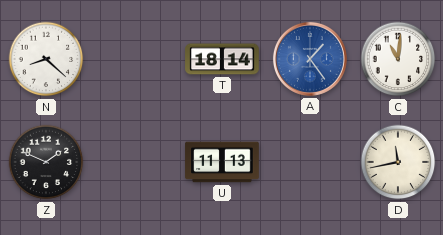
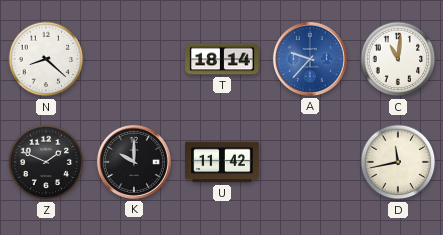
A: 1:24 -> 9:37
K: none -> 10:00
U: 11:13 -> 11:42
